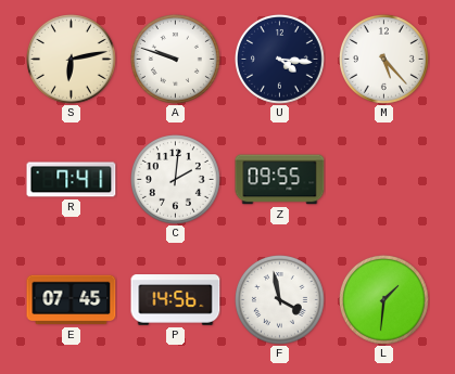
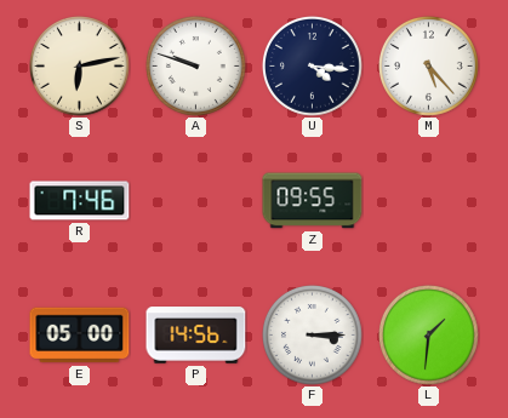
R: 7:41 -> 7:46
C: 2:01 -> none
E: 07:45 -> 05:00
F: 3:58 -> 3:15
